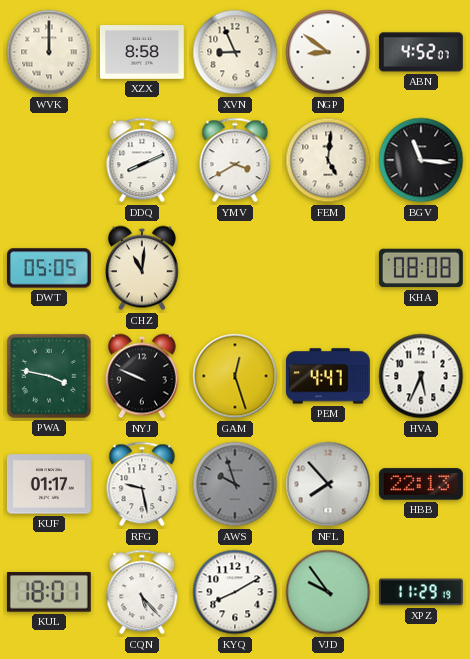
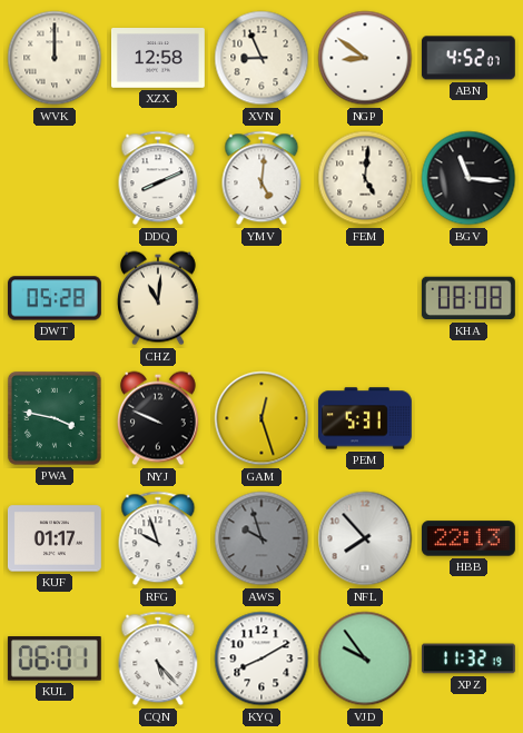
XZX: 8:58 -> 12:58
YMV: 3:40 -> 5:01
DWT: 05:05 -> 05:28
PEM: 4:47 -> 5:31
HVA: 5:34 -> none
RFG: 9:28 -> 9:57
KUL: 18:01 -> 06:01
XPZ: 11:29 -> 11:32
